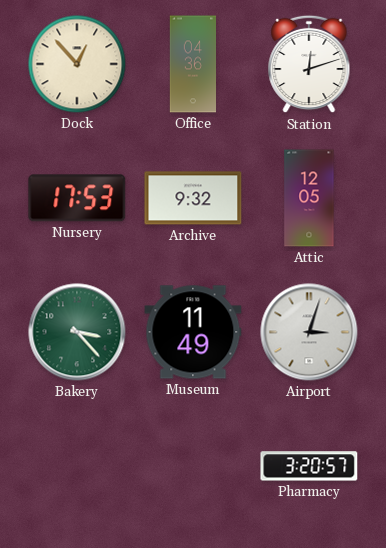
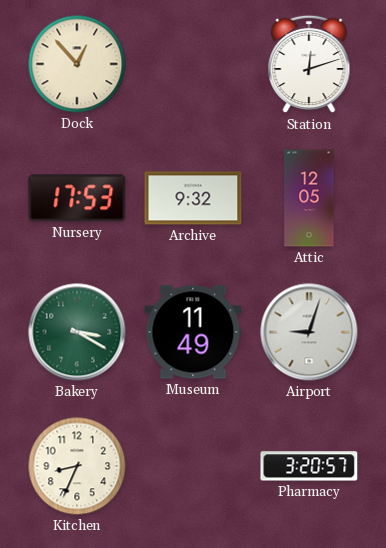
Office: 04:36 -> none
Bakery: 3:23 -> 3:20
Airport: 3:03 -> 9:03
Kitchen: none -> 8:34
